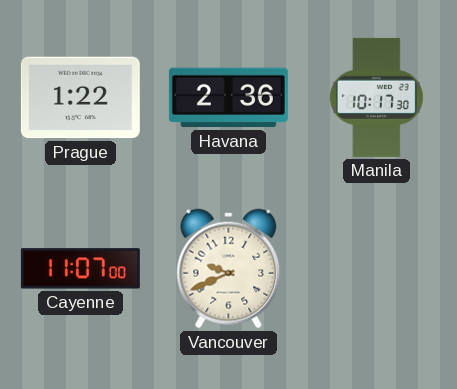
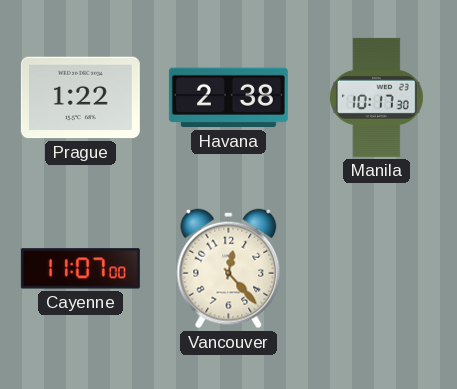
Havana: 2:36 -> 2:38
Vancouver: 9:41 -> 12:23
